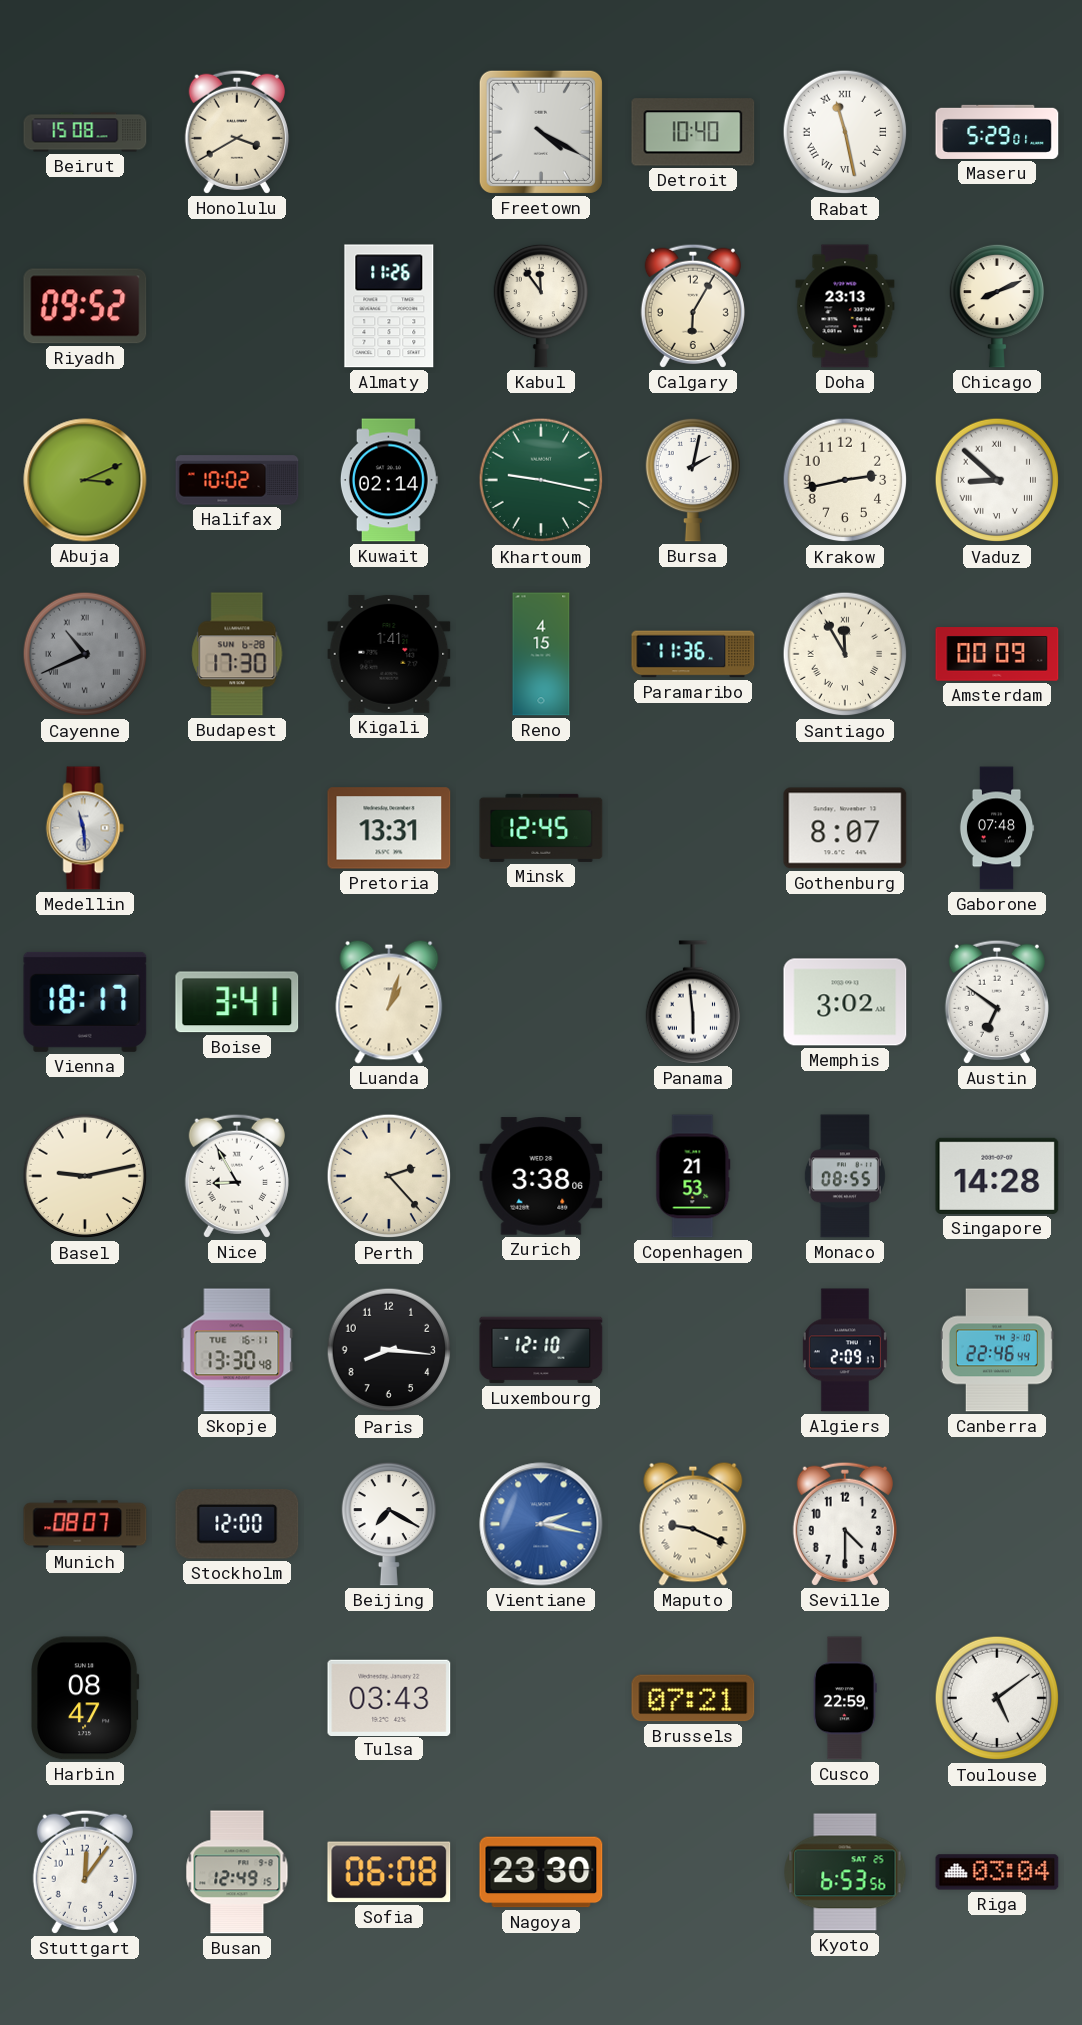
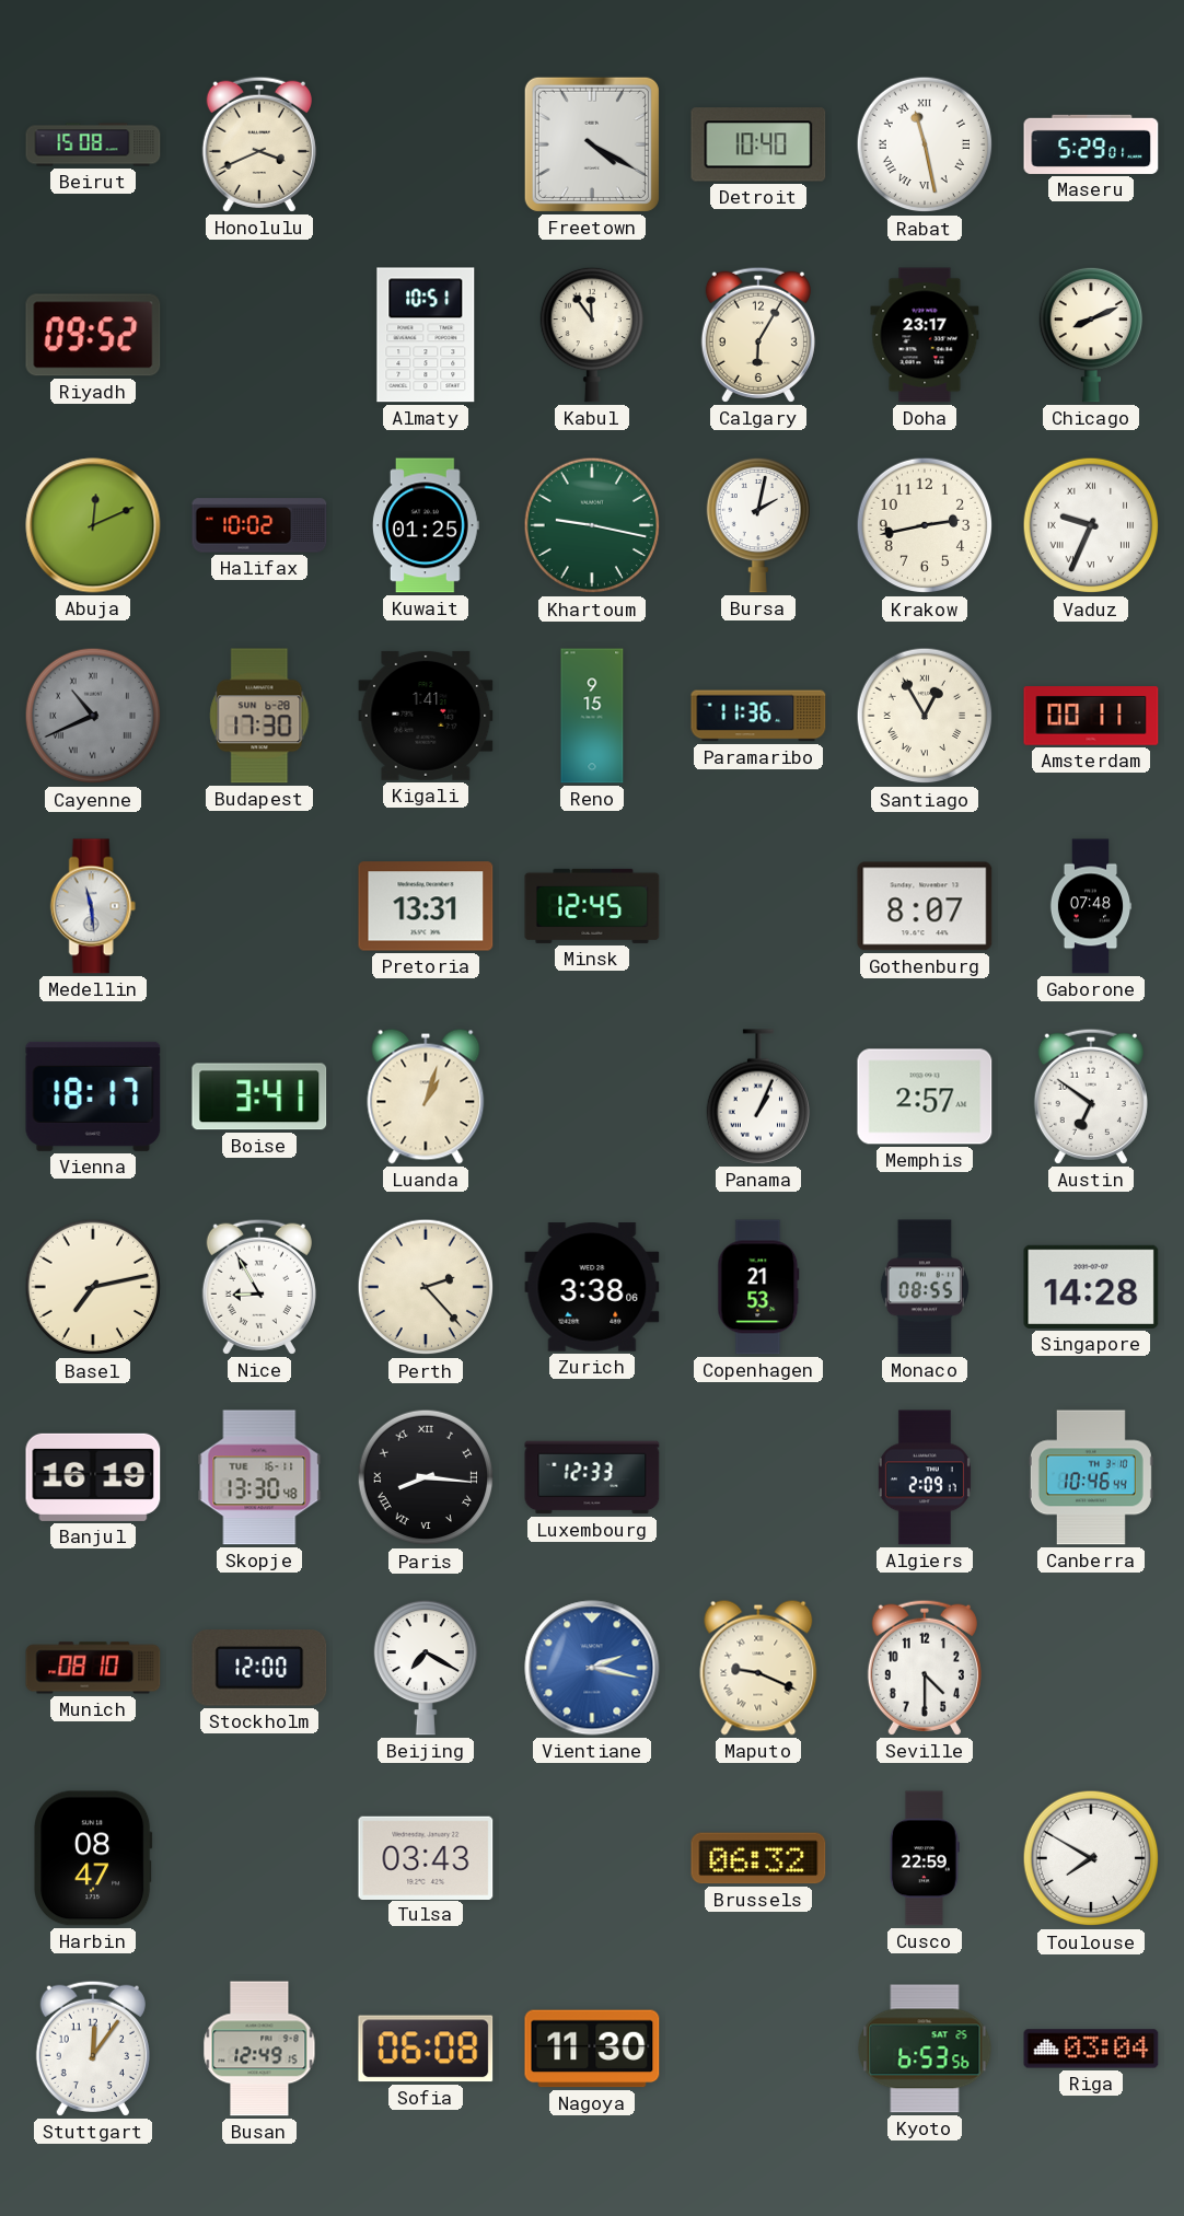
Honolulu: 3:40 -> 3:41
Almaty: 11:26 -> 10:51
Doha: 23:13 -> 23:17
Abuja: 3:11 -> 12:11
Kuwait: 02:14 -> 01:25
Vaduz: 8:52 -> 9:34
Reno: 4:15 -> 9:15
Santiago: 11:55 -> 12:55
Amsterdam: 00:09 -> 00:11
Panama: 5:59 -> 1:04
Memphis: 3:02 -> 2:57
Basel: 9:13 -> 7:13
Banjul: none -> 16:19
Paris numerals: Arabic -> Roman
Luxembourg: 12:10 -> 12:33
Canberra: 22:46 -> 10:46
Munich: 08:07 -> 08:10
Brussels: 07:21 -> 06:32
Toulouse: 5:09 -> 7:50
Nagoya: 23:30 -> 11:30
